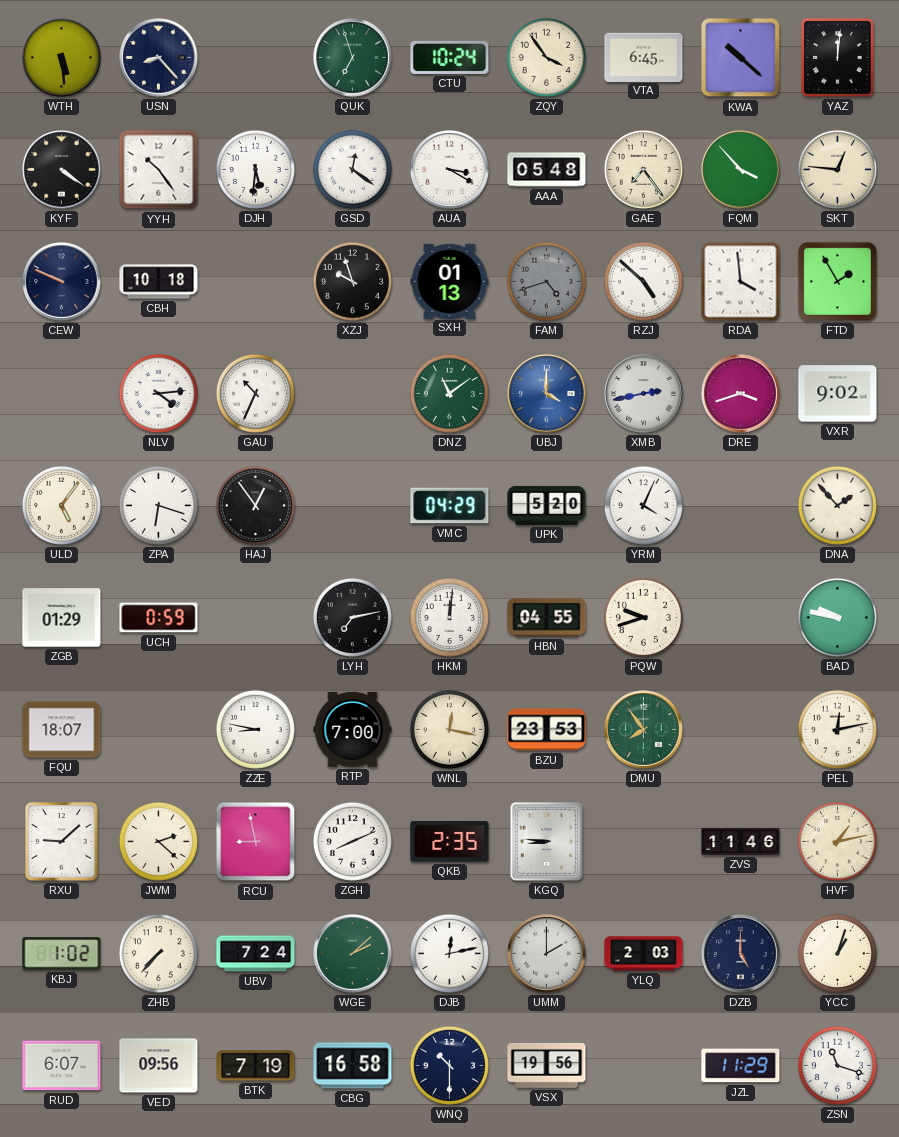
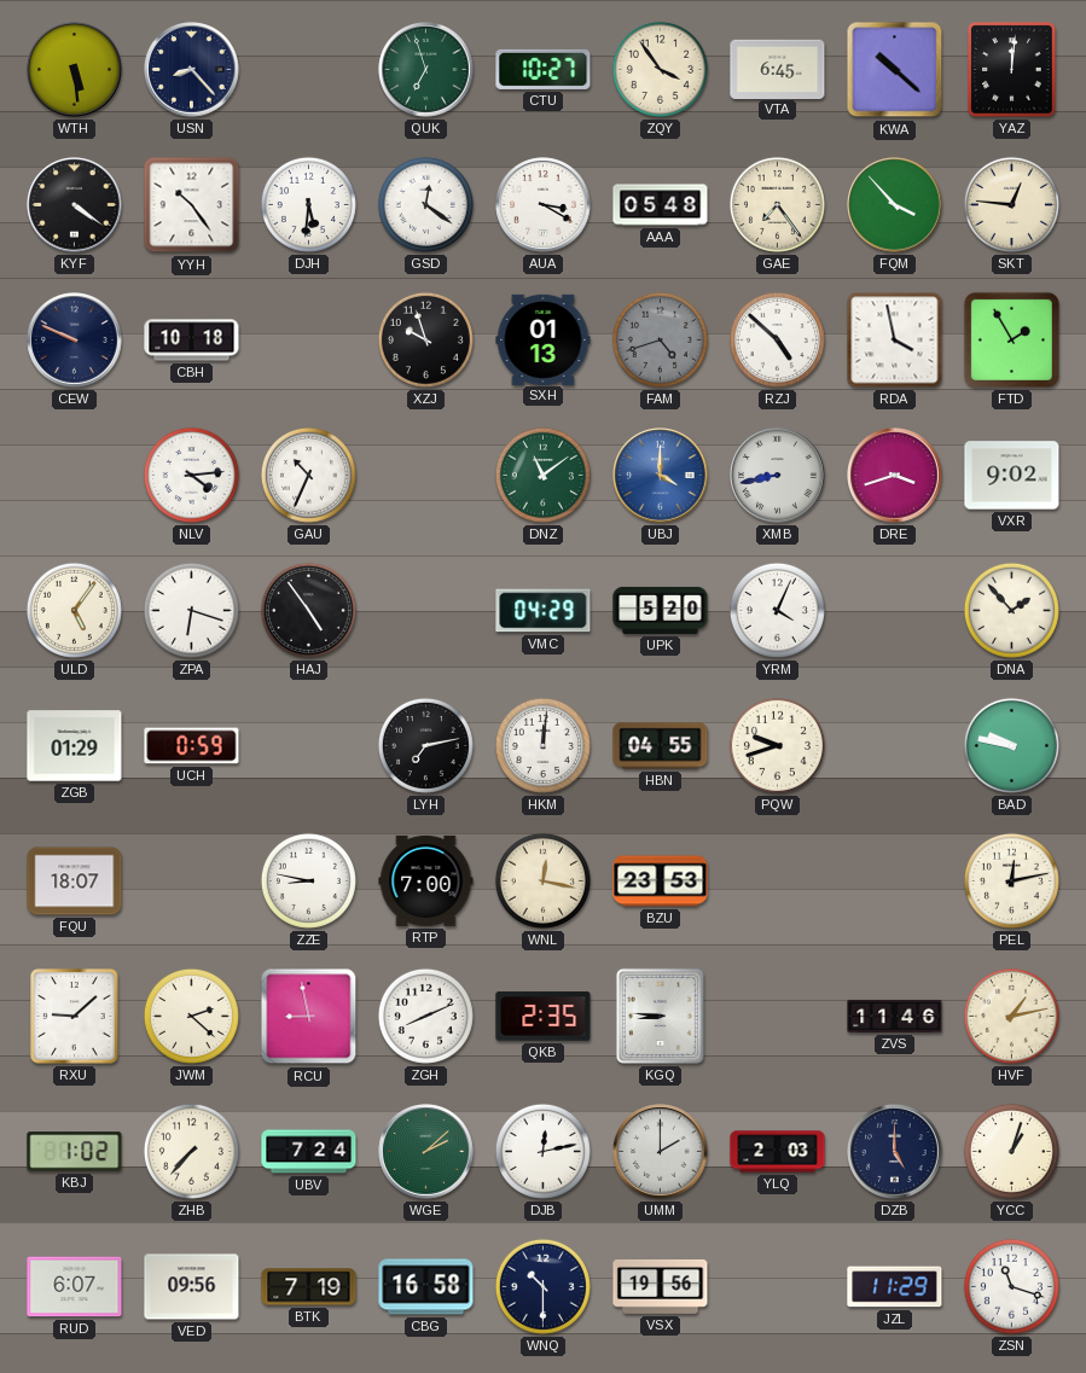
CTU: 10:24 -> 10:27
RDA: 3:59 -> 3:58
XMB: 2:43 -> 8:43
HAJ: 12:54 -> 4:54
DMU: 7:54 -> none
